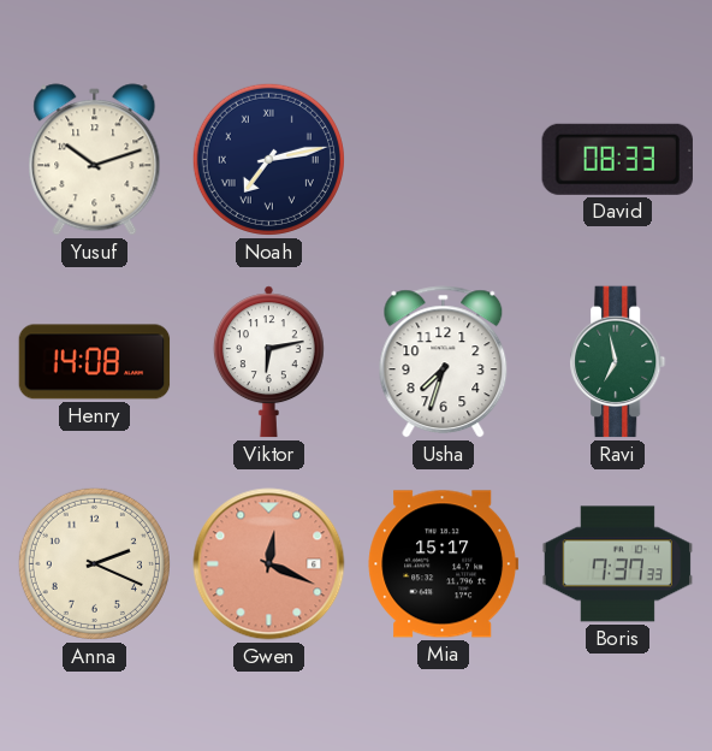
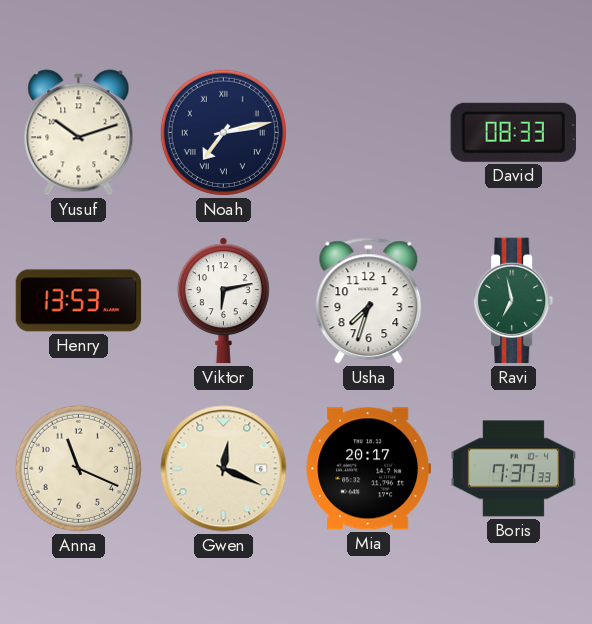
Henry: 14:08 -> 13:53
Anna: 2:19 -> 11:19
Gwen dial: salmon -> cream
Mia: 15:17 -> 20:17
